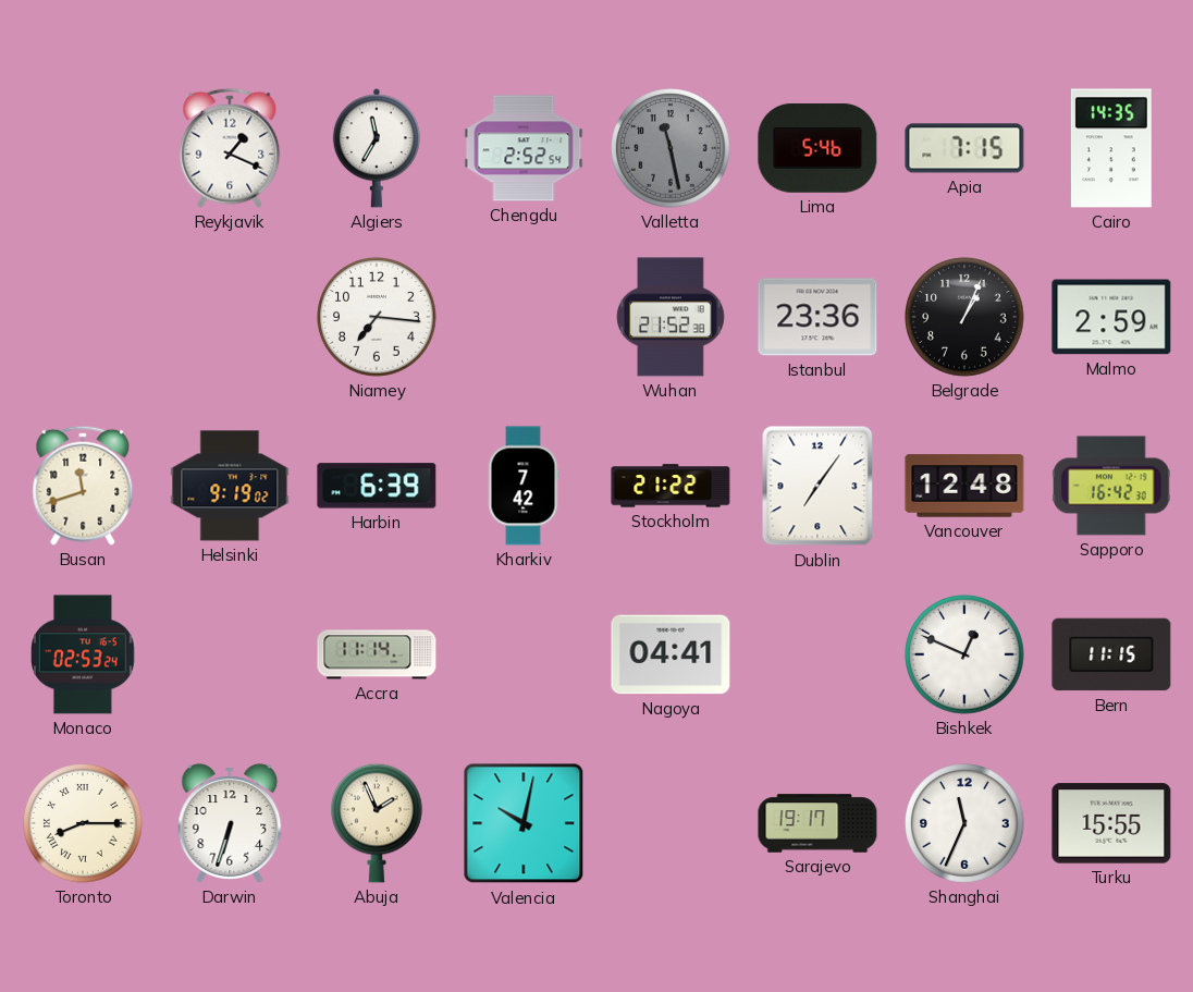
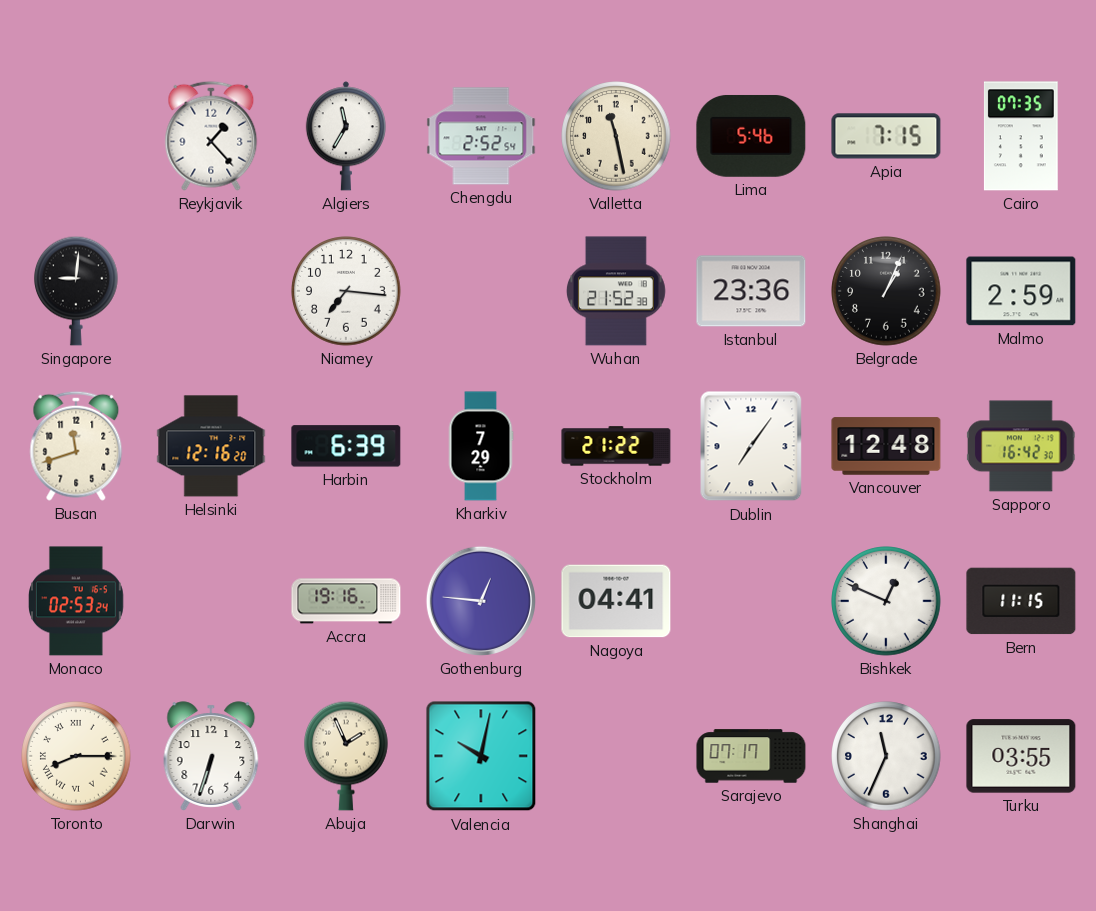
Reykjavik: 1:19 -> 1:23
Valletta dial: grey -> cream
Cairo: 14:35 -> 07:35
Singapore: none -> 9:01
Helsinki: 9:19 -> 12:16
Kharkiv: 7:42 -> 7:29
Accra: 11:14 -> 19:16
Gothenburg: none -> 12:46
Sarajevo: 19:17 -> 07:17
Turku: 15:55 -> 03:55
